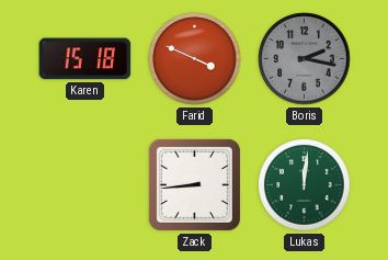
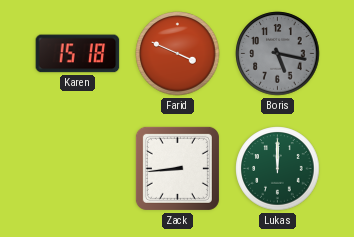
Boris: 2:17 -> 5:17
Lukas: 12:01 -> 12:00
